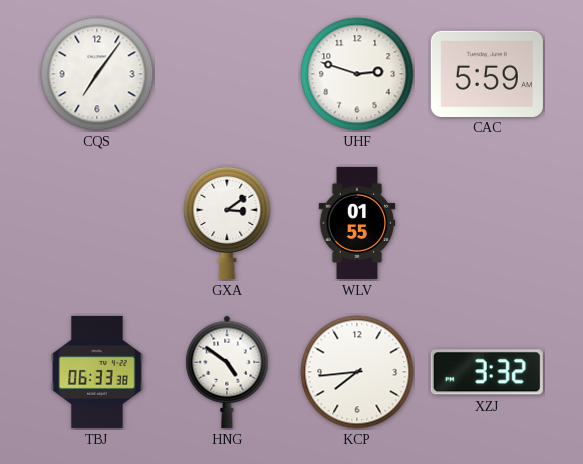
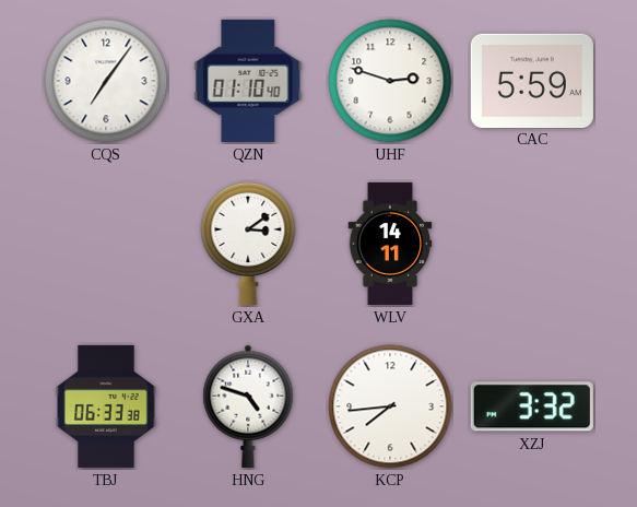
QZN: none -> 01:10
WLV: 01:55 -> 14:11
HNG: 4:51 -> 4:48
